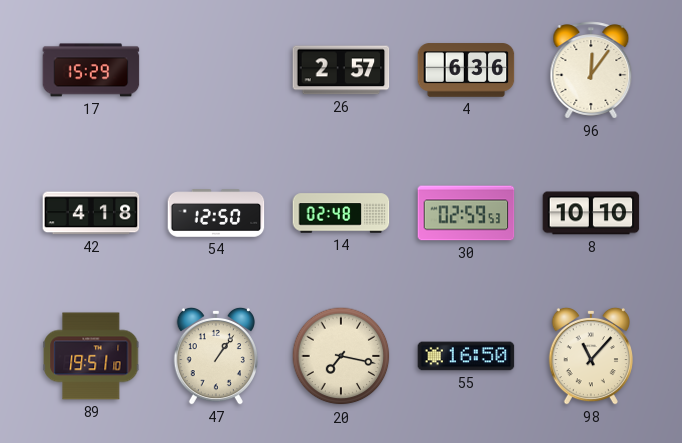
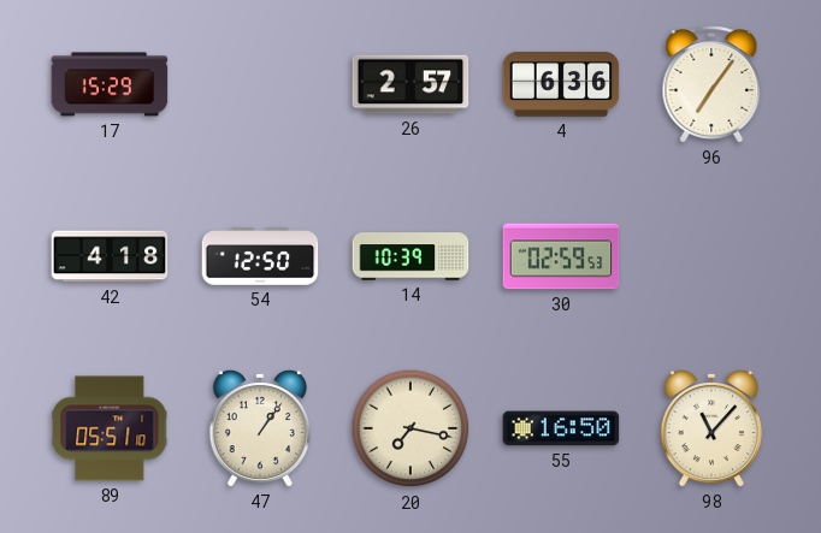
96: 12:06 -> 7:06
14: 02:48 -> 10:39
8: 10:10 -> none
89: 19:51 -> 05:51
